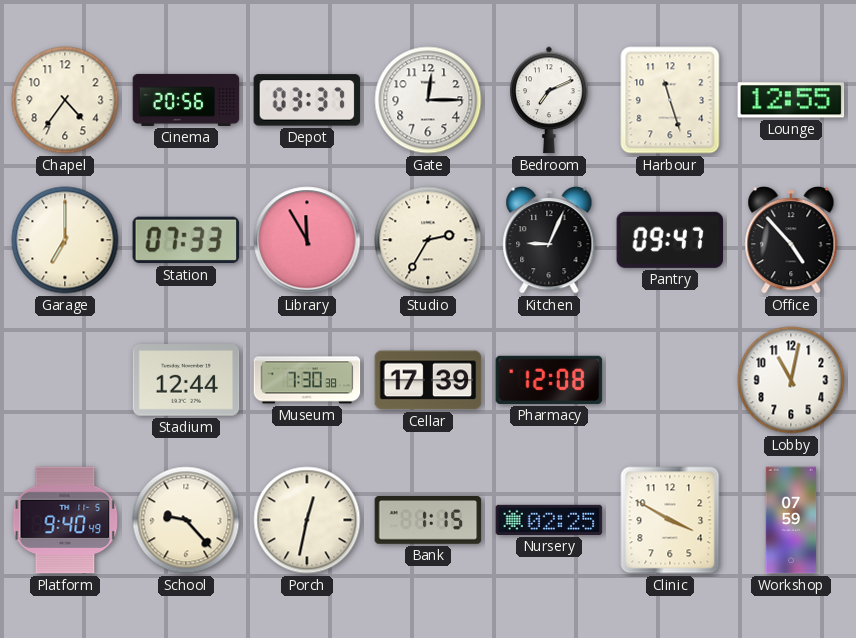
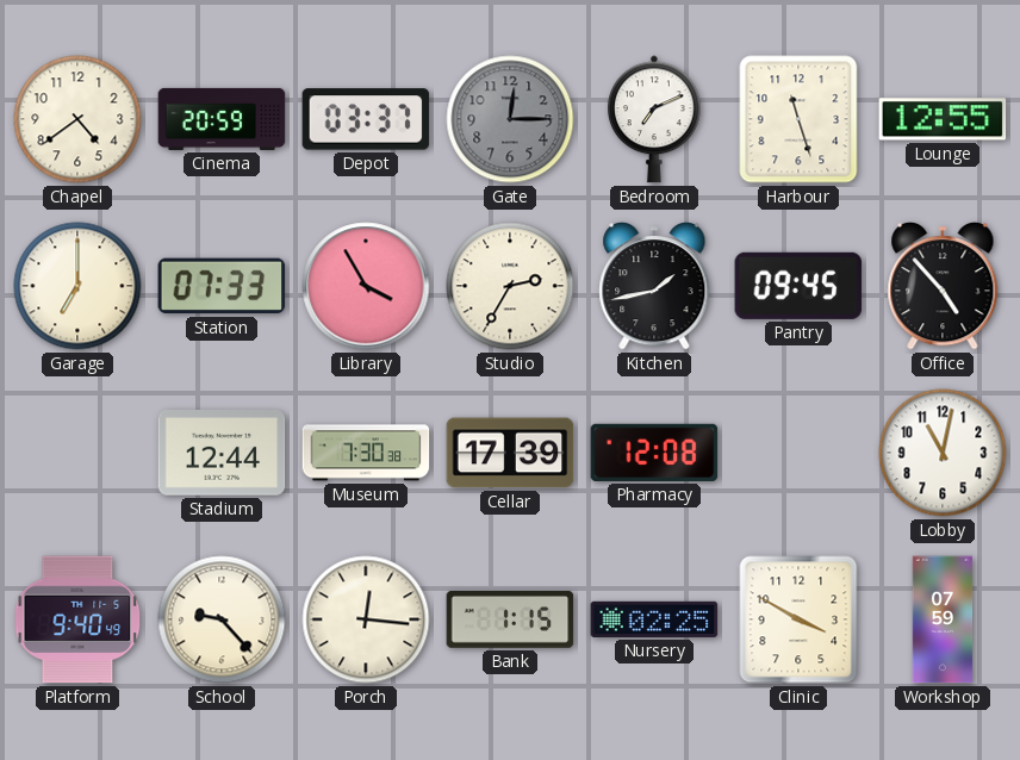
Chapel: 4:36 -> 4:39
Cinema: 20:56 -> 20:59
Gate dial: white -> grey
Library: 11:55 -> 3:55
Kitchen: 9:04 -> 1:43
Pantry: 09:47 -> 09:45
Porch: 12:32 -> 12:16
